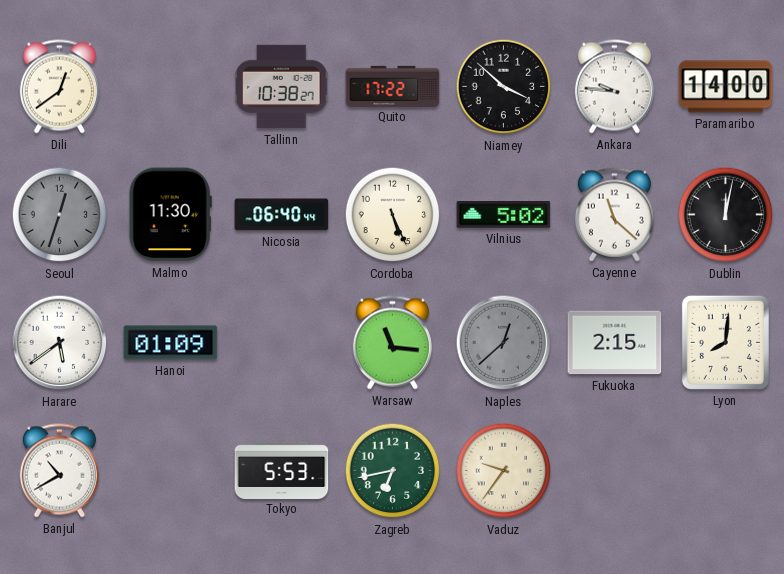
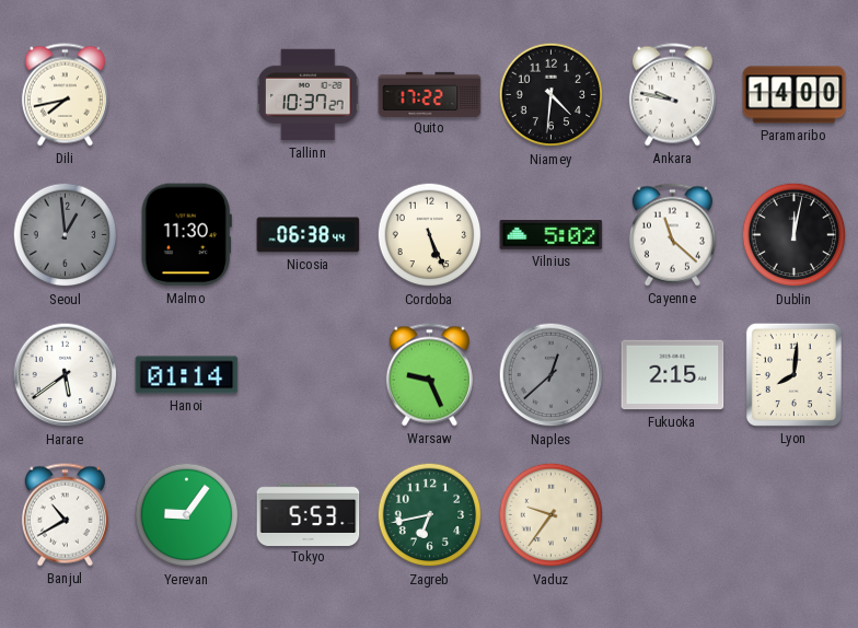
Dili: 12:39 -> 7:43
Tallinn: 10:38 -> 10:37
Niamey: 3:52 -> 4:31
Ankara: 9:46 -> 9:47
Seoul: 12:33 -> 12:59
Nicosia: 06:40 -> 06:38
Hanoi: 01:09 -> 01:14
Warsaw: 11:16 -> 9:26
Yerevan: none -> 9:06
